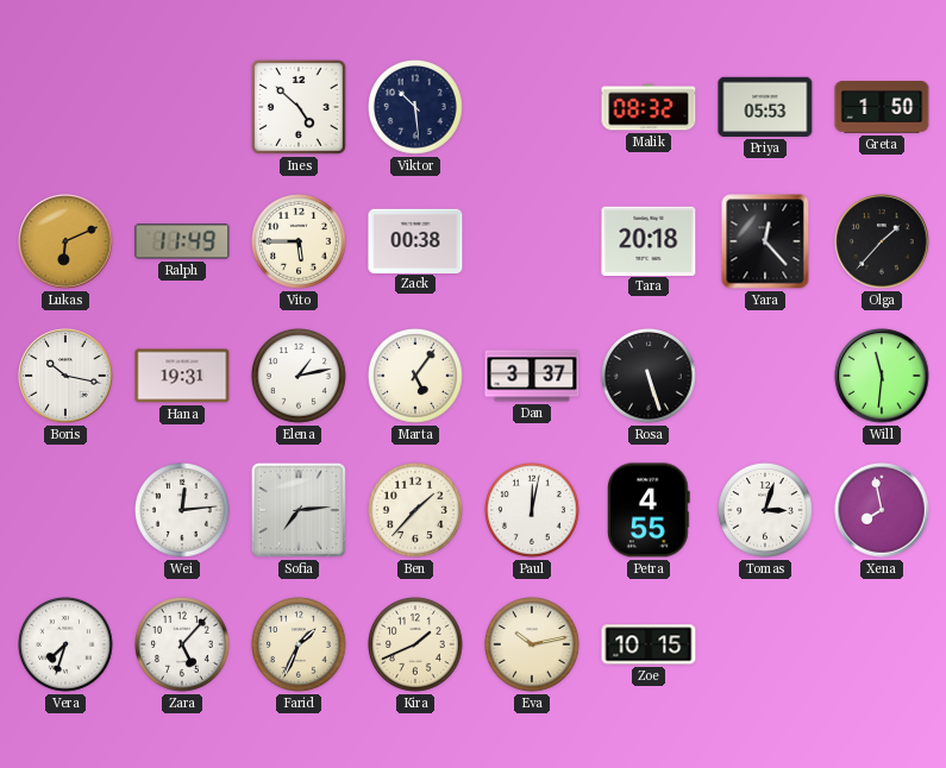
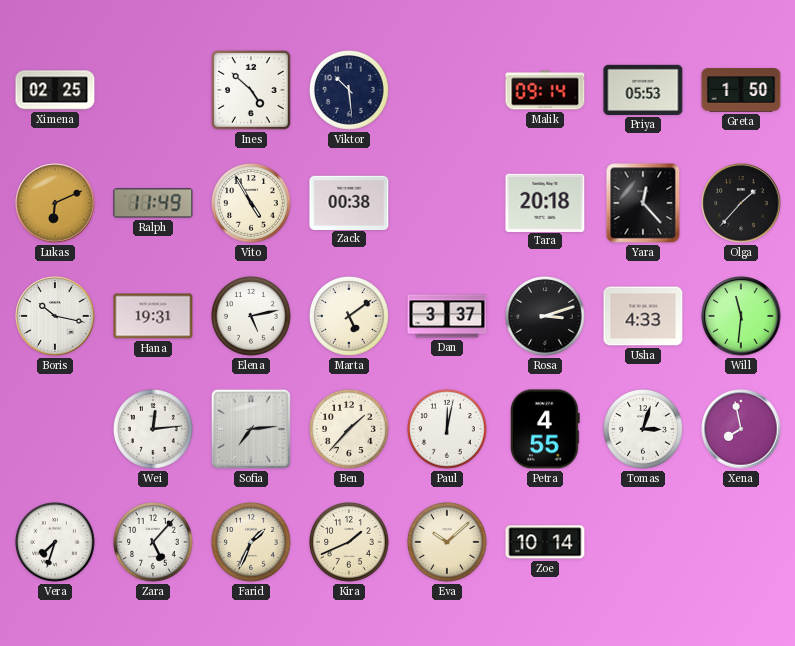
Ximena: none -> 02:25
Malik: 08:32 -> 09:14
Vito: 5:45 -> 4:55
Elena: 1:13 -> 5:13
Marta: 5:06 -> 5:09
Rosa: 5:27 -> 3:12
Usha: none -> 4:33
Eva: 10:13 -> 10:08
Zoe: 10:15 -> 10:14
